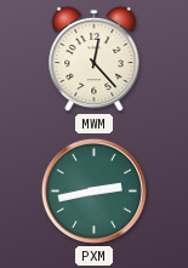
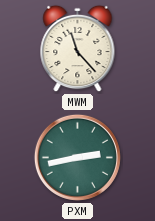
MWM: 12:23 -> 11:23
